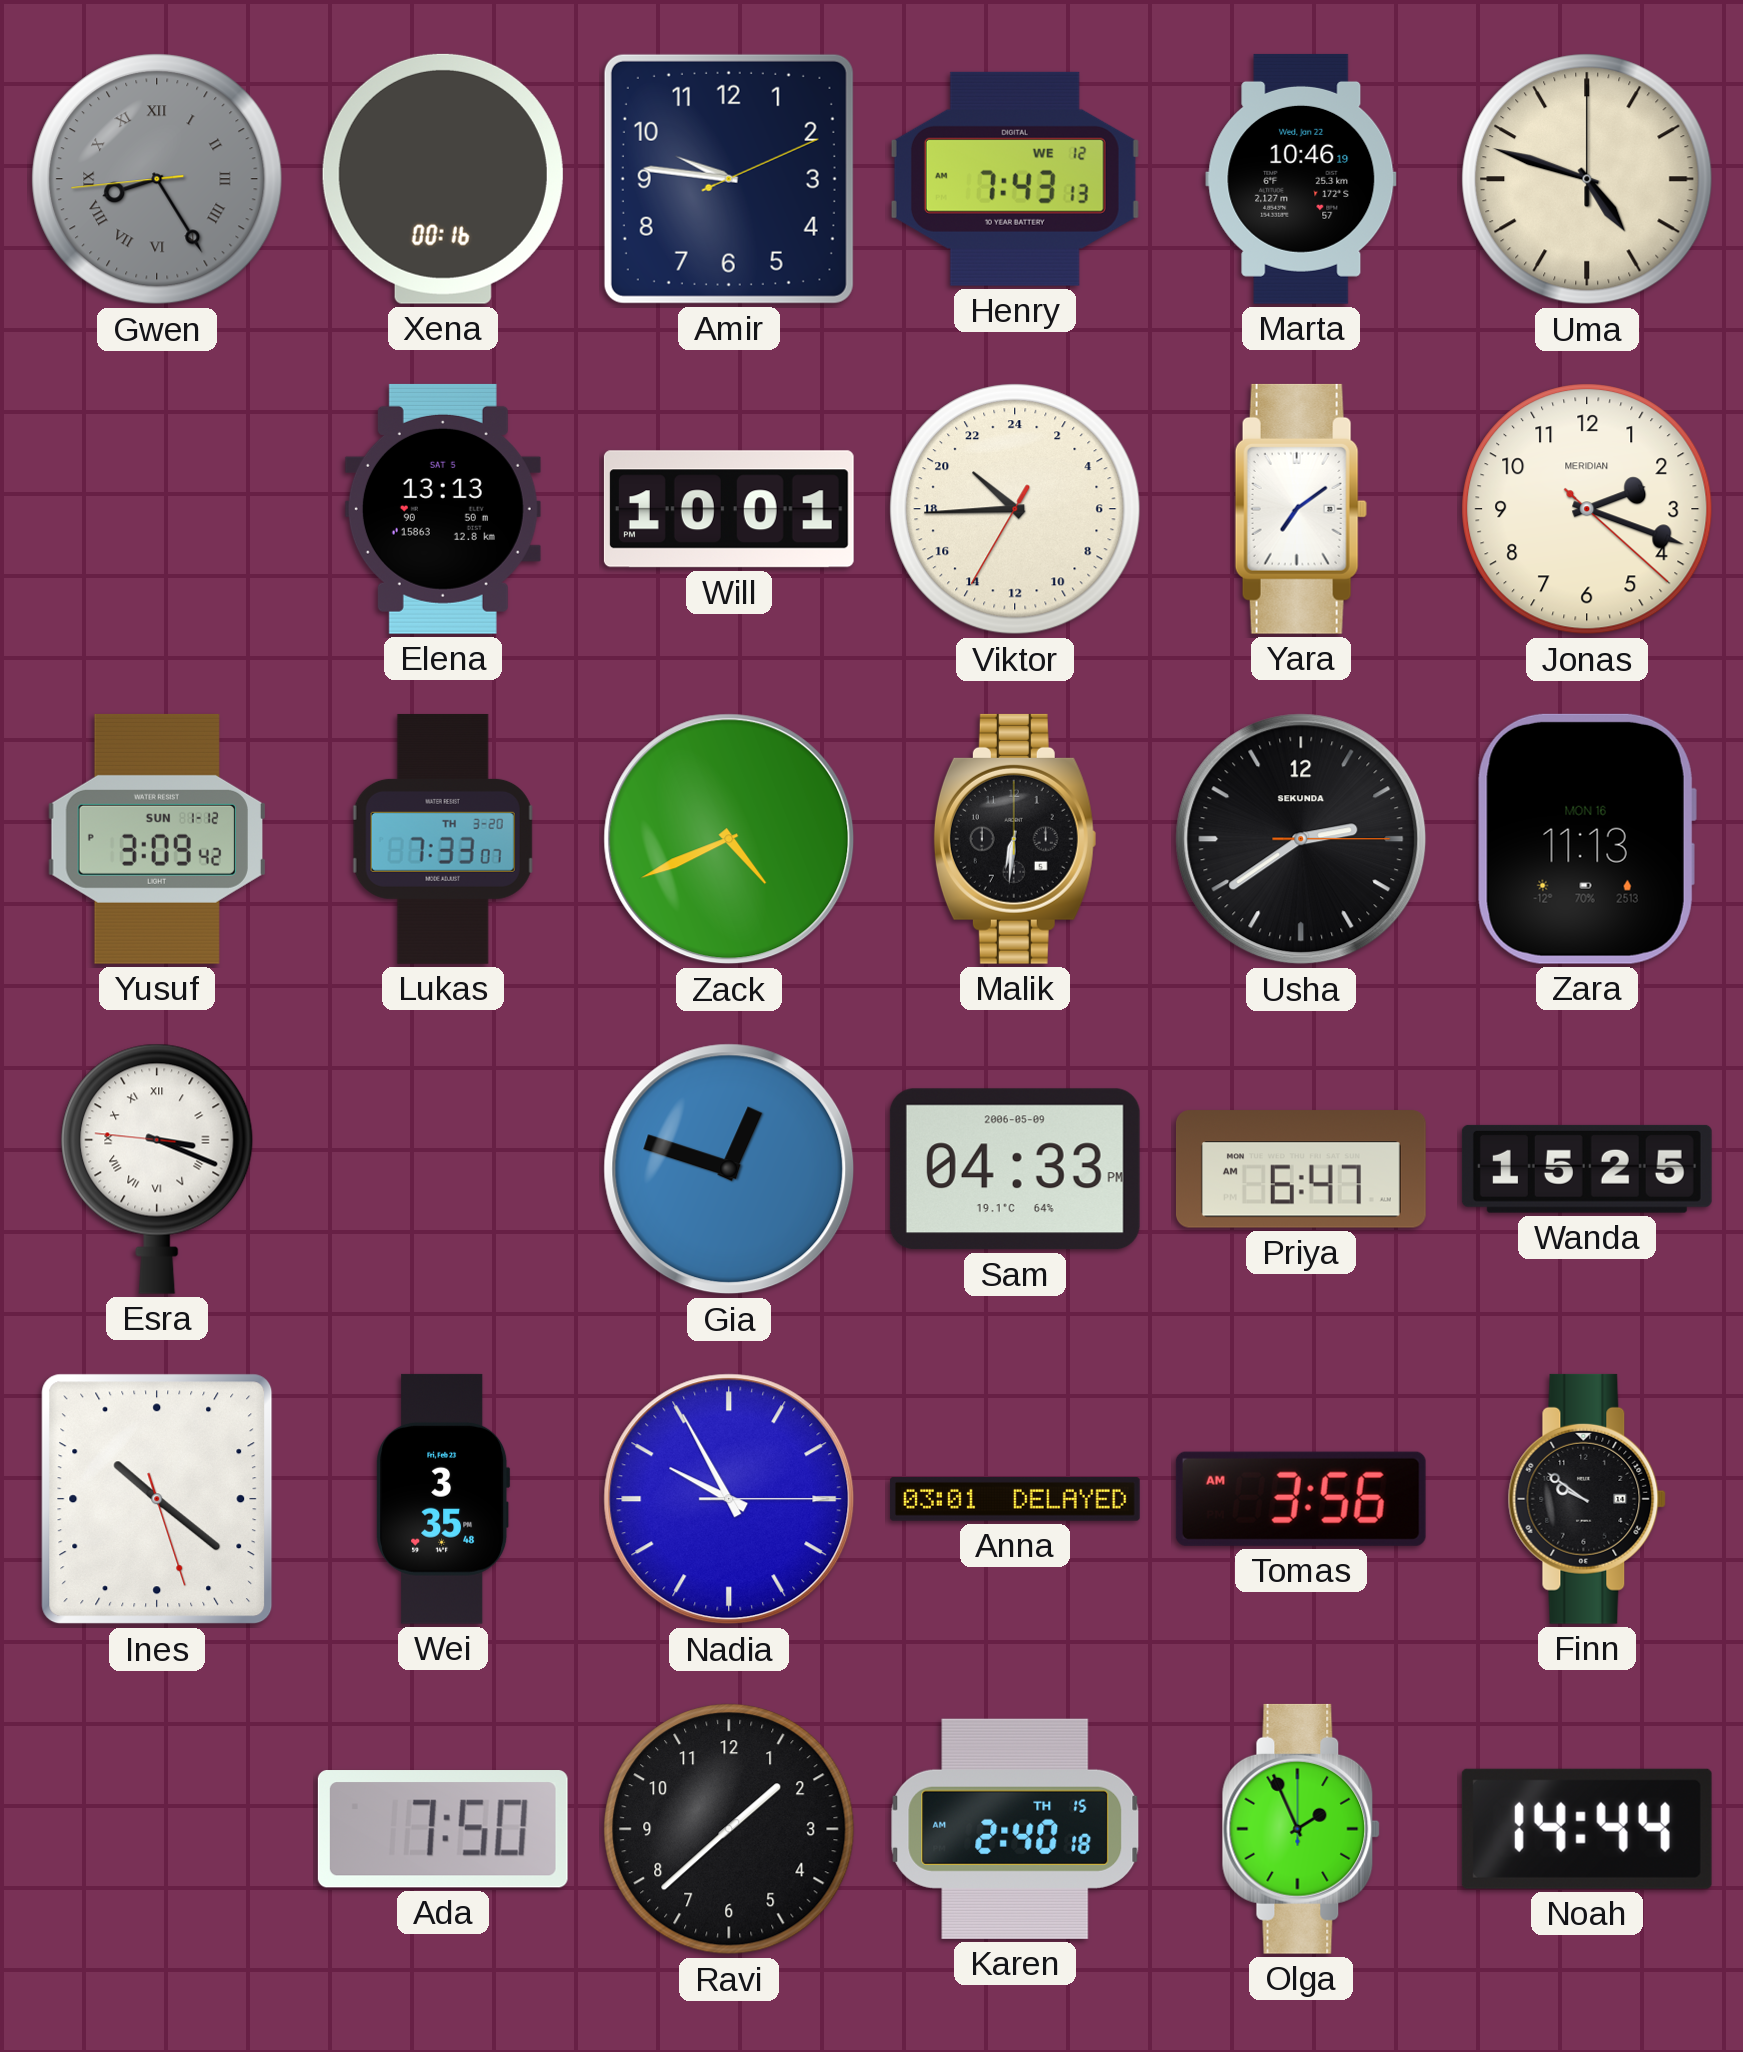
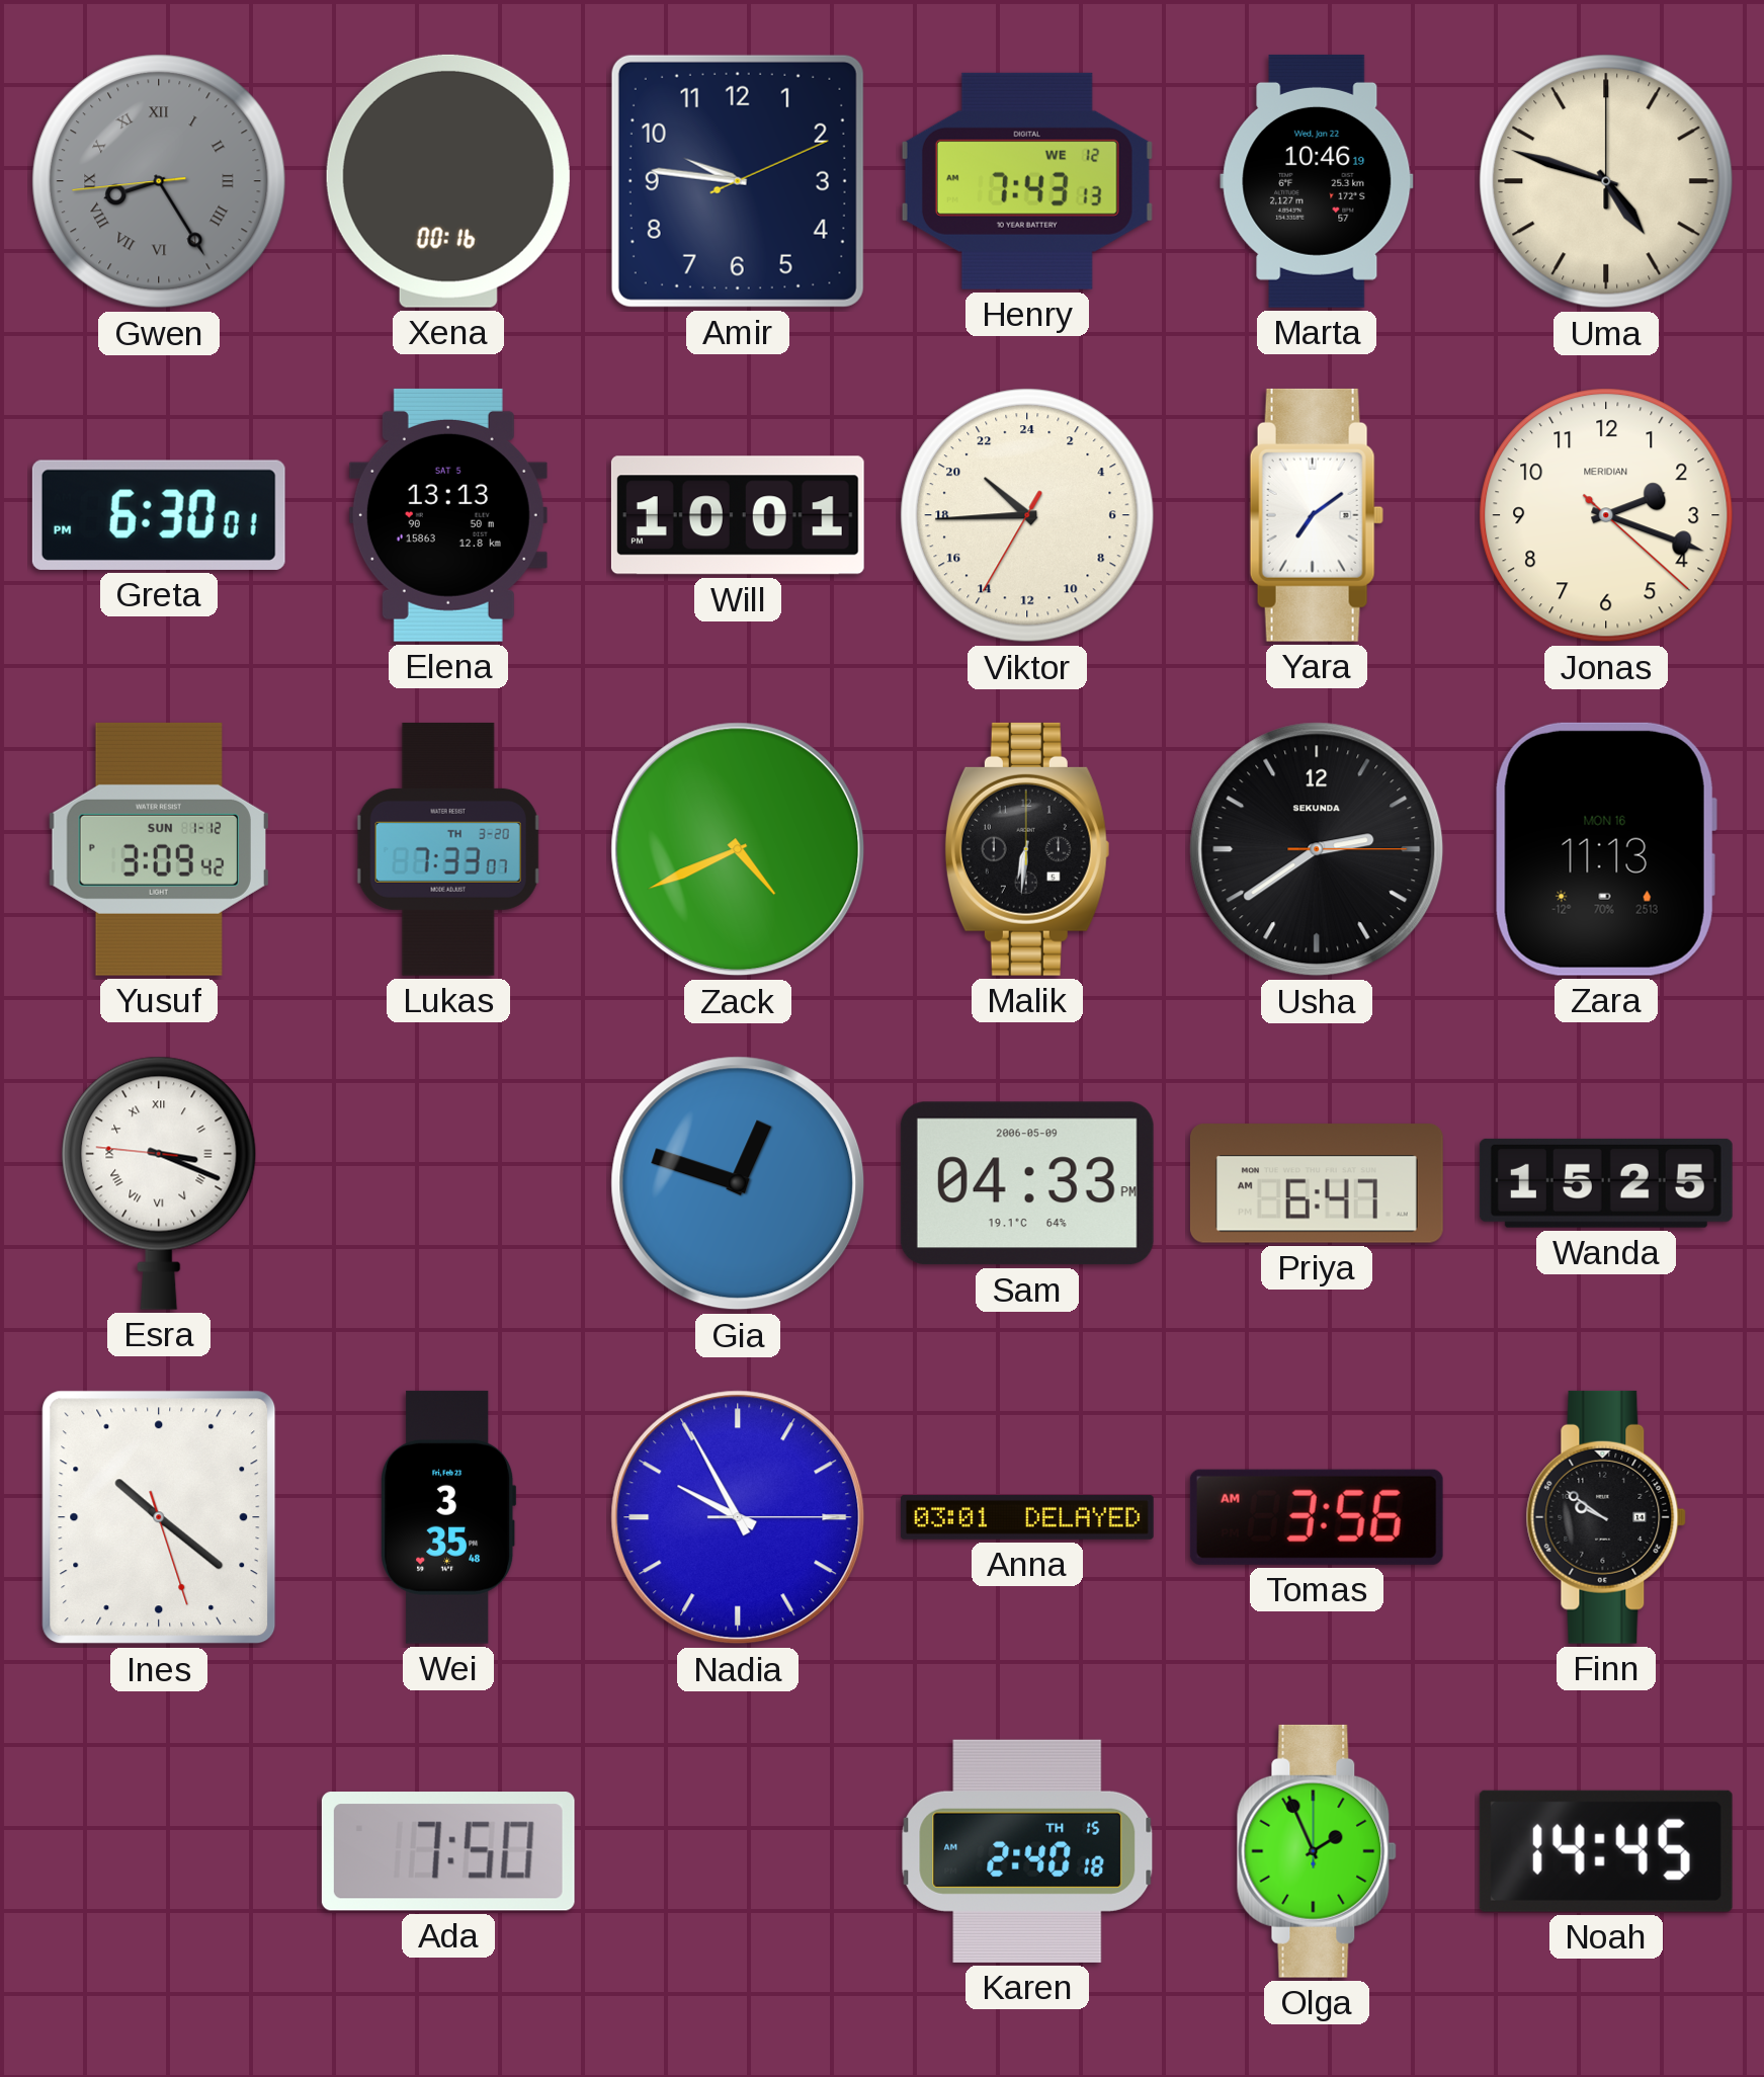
Greta: none -> 6:30
Ravi: 1:38 -> none
Noah: 14:44 -> 14:45
